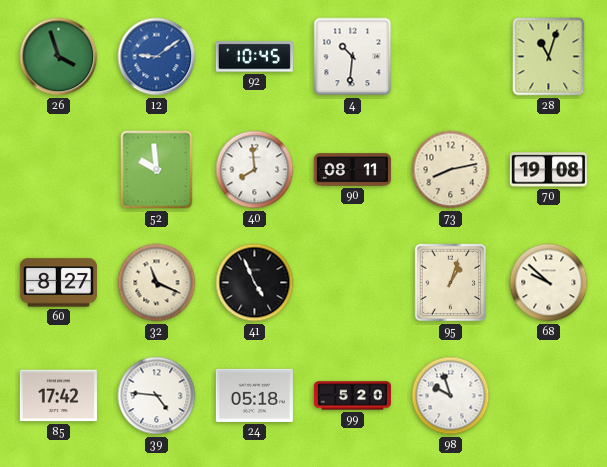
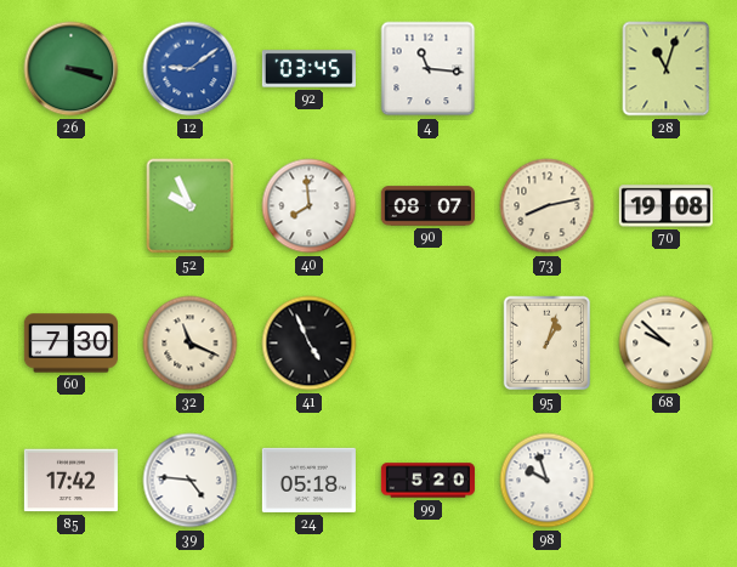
26: 3:57 -> 3:18
92: 10:45 -> 03:45
4: 10:31 -> 11:16
52: 9:59 -> 9:56
90: 08:11 -> 08:07
60: 8:27 -> 7:30
